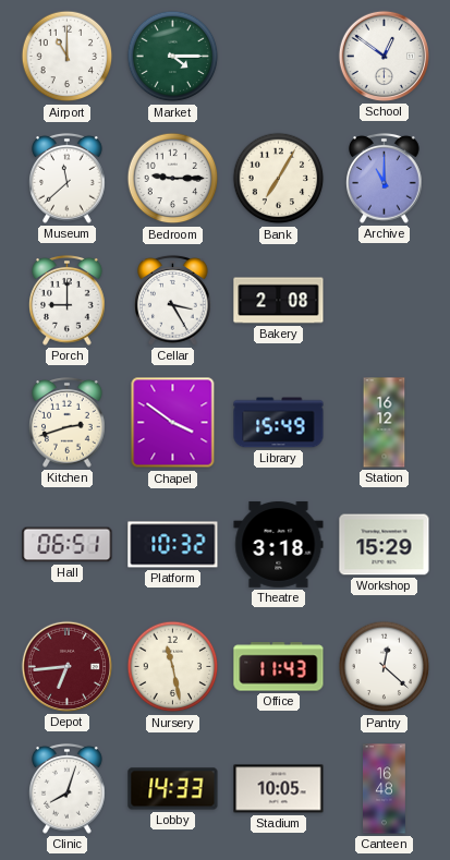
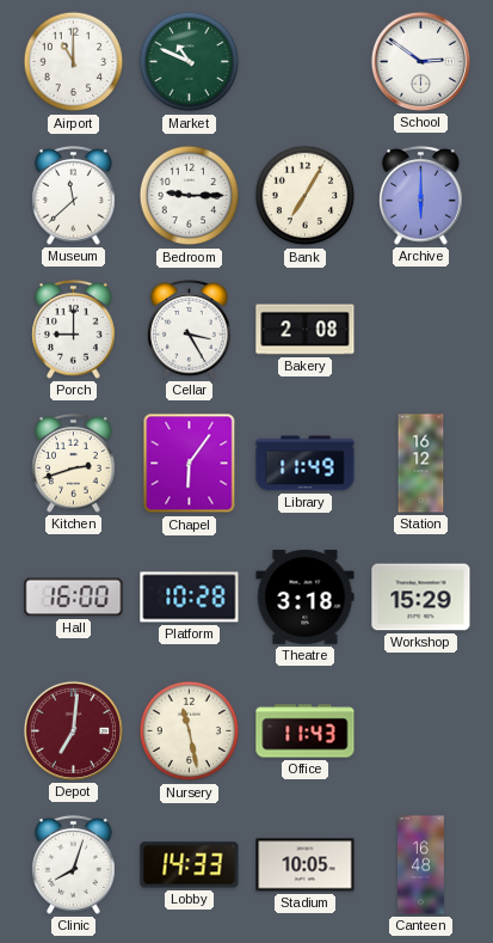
Market: 4:15 -> 10:49
School: 12:51 -> 2:51
Archive: 11:00 -> 6:00
Chapel: 3:51 -> 6:06
Library: 15:49 -> 11:49
Hall: 06:51 -> 16:00
Platform: 10:32 -> 10:28
Depot: 6:44 -> 7:01
Pantry: 12:22 -> none
